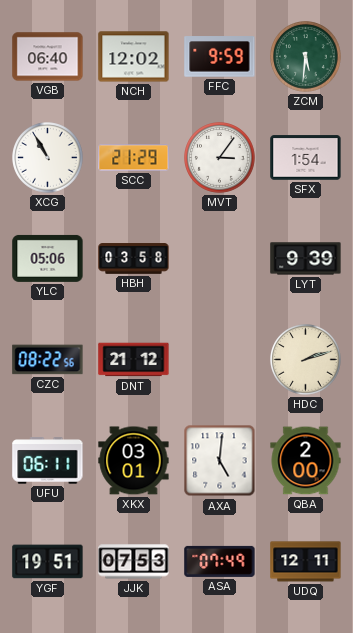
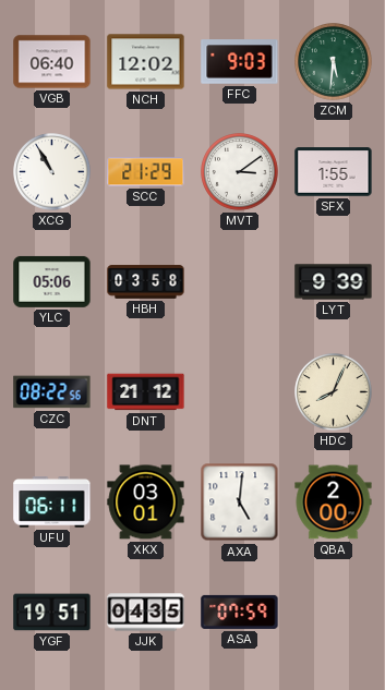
FFC: 9:59 -> 9:03
MVT: 3:06 -> 3:09
SFX: 1:54 -> 1:55
HDC: 2:12 -> 8:04
JJK: 07:53 -> 04:35
ASA: 07:49 -> 07:59
UDQ: 12:11 -> none
